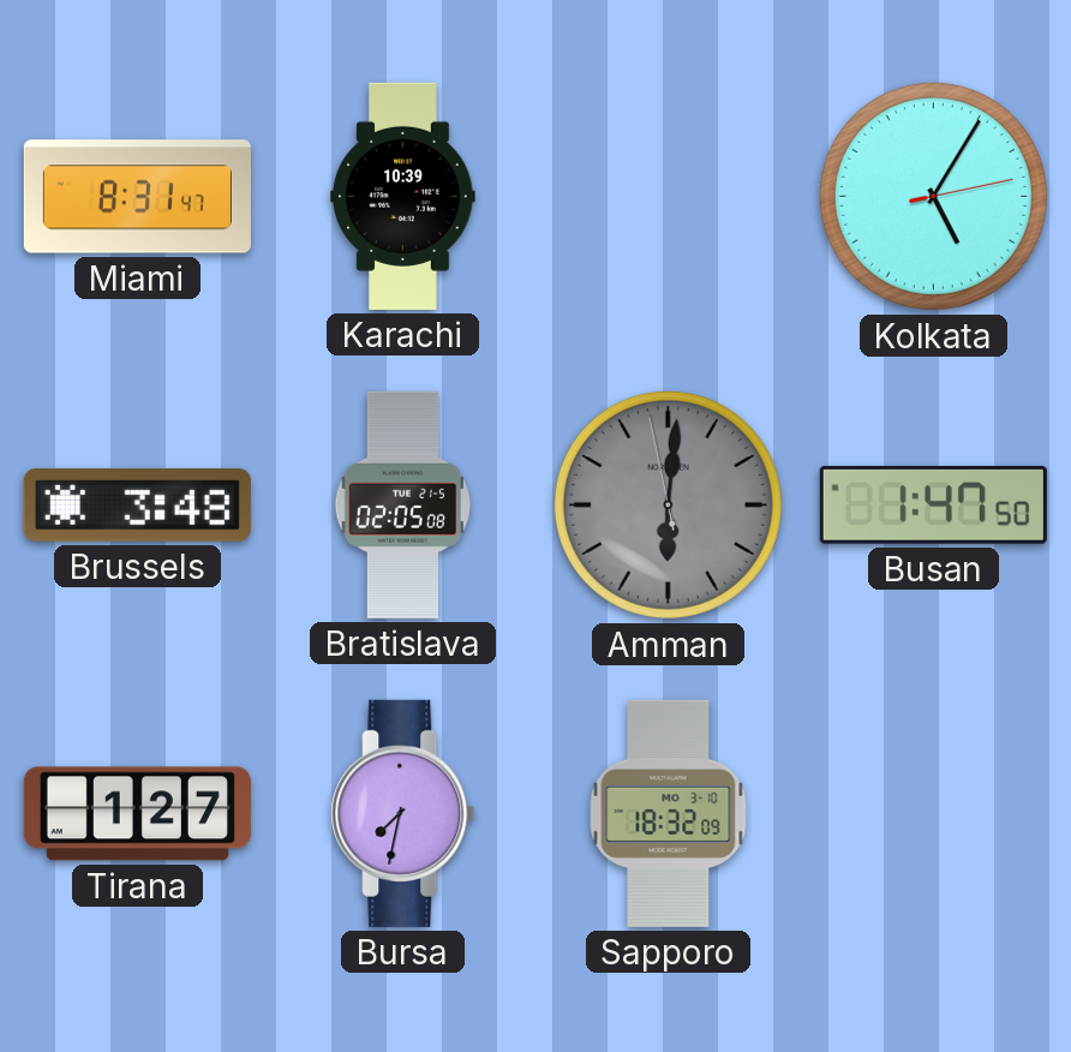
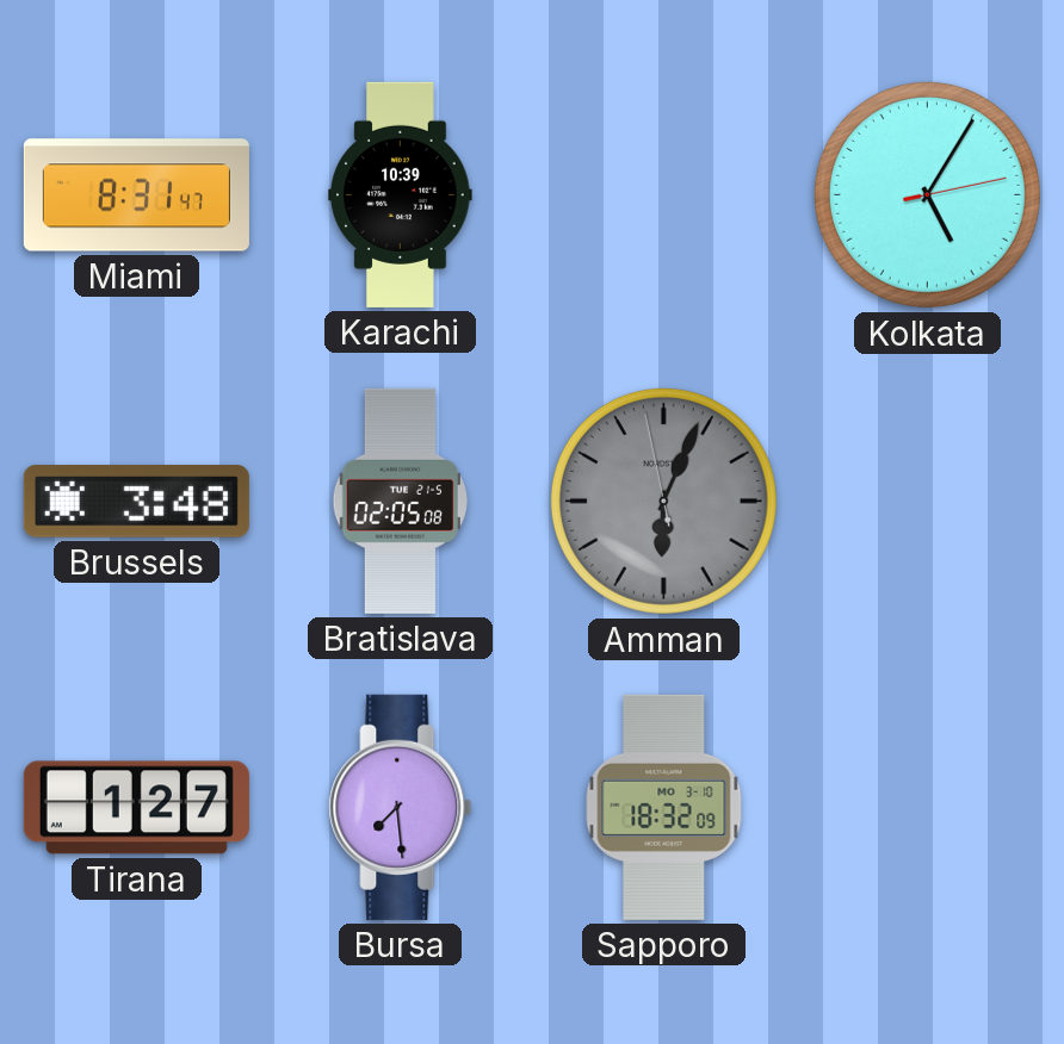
Amman: 6:00 -> 6:03
Busan: 1:47 -> none
Bursa: 7:32 -> 7:29
